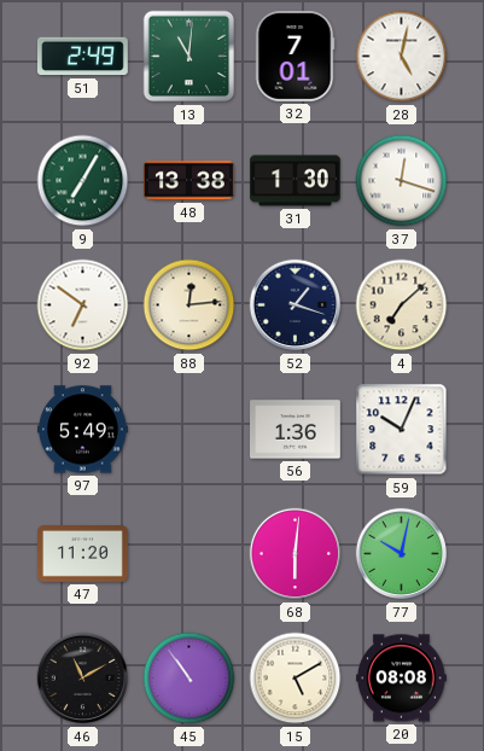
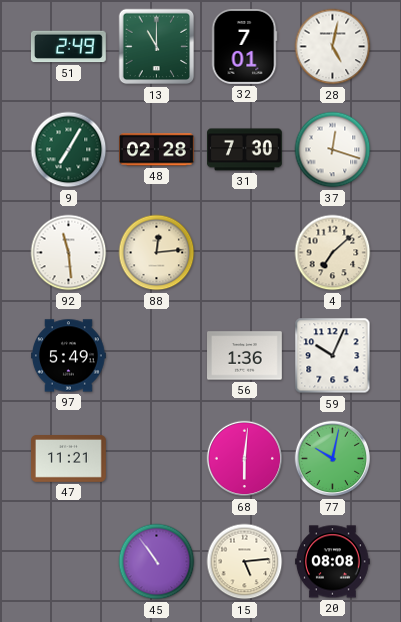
13: 11:01 -> 11:00
48: 13:38 -> 02:28
31: 1:30 -> 7:30
92: 6:51 -> 11:29
52: 1:18 -> none
47: 11:20 -> 11:21
46: 11:10 -> none
15: 5:10 -> 5:14
